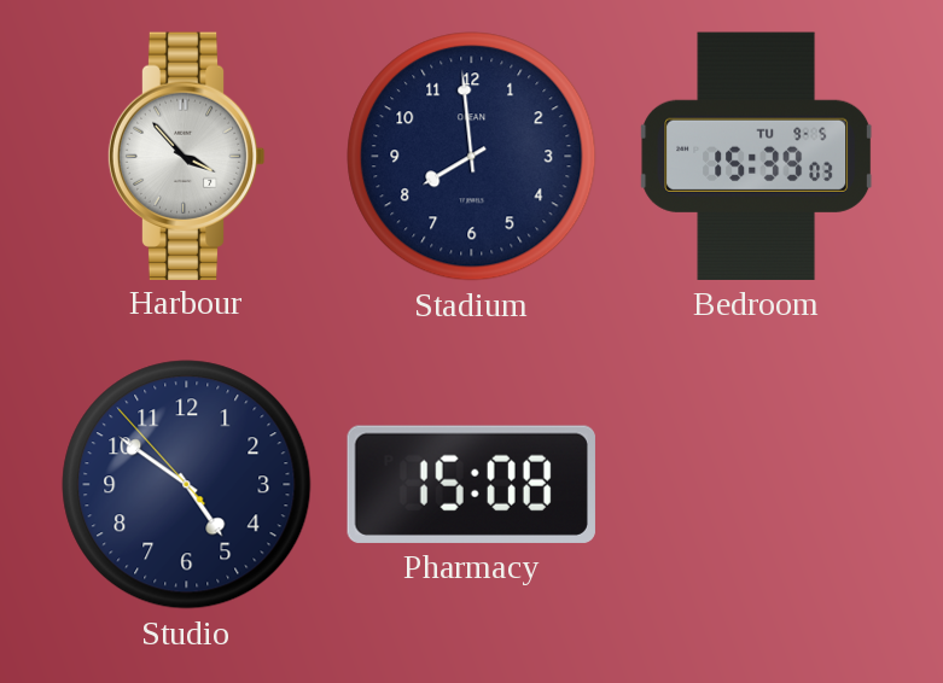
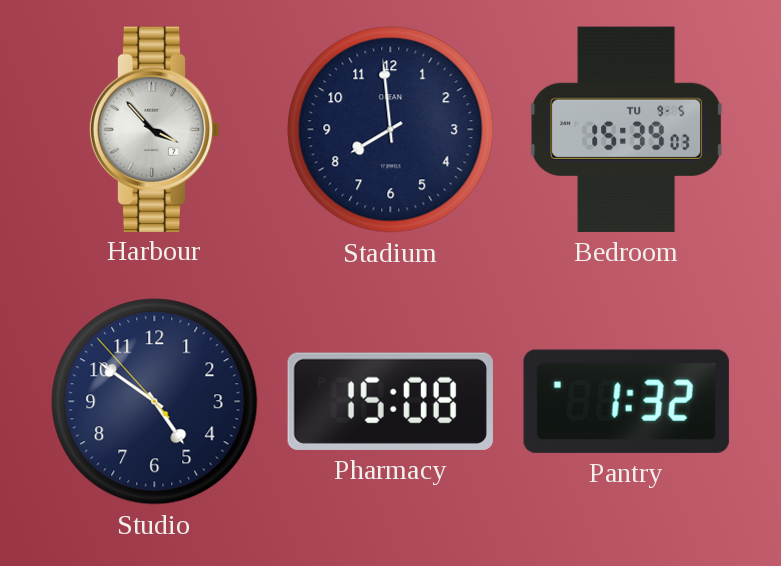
Pantry: none -> 1:32
